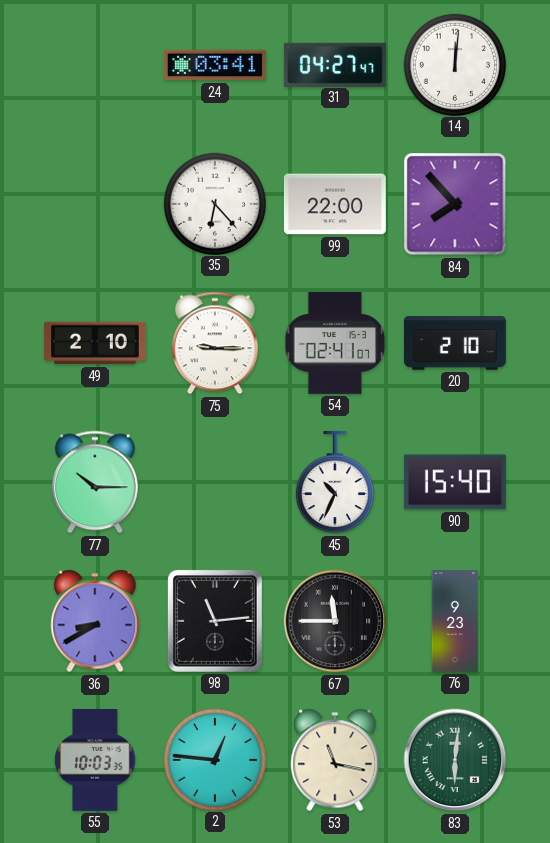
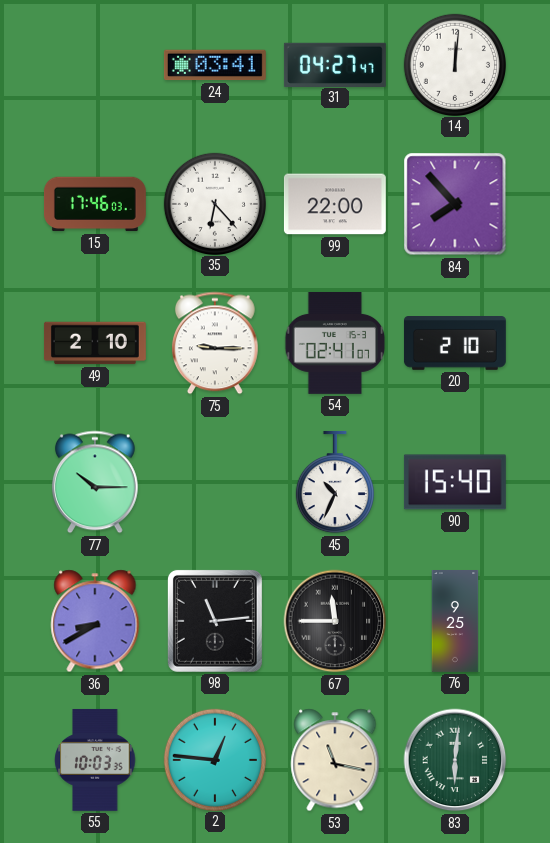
15: none -> 17:46
76: 9:23 -> 9:25
